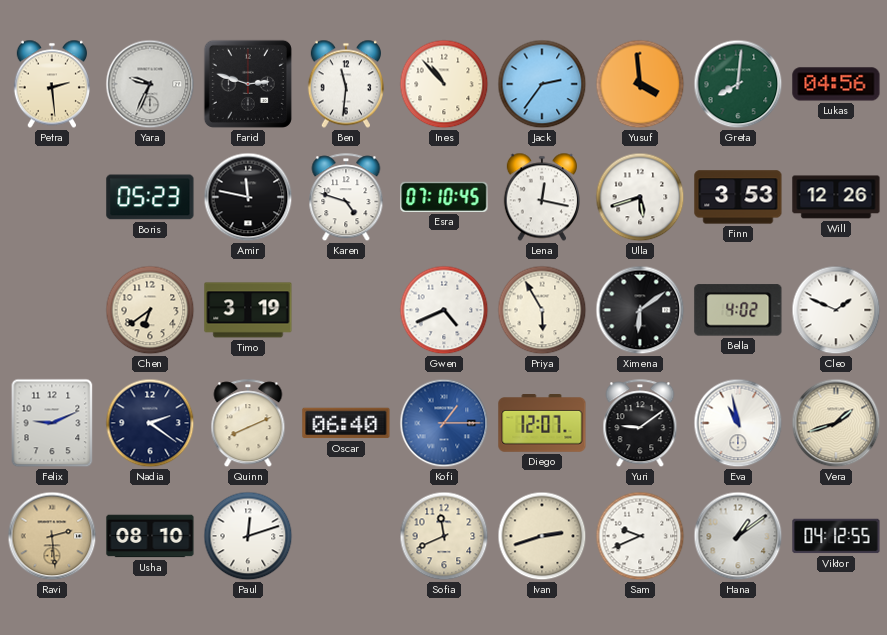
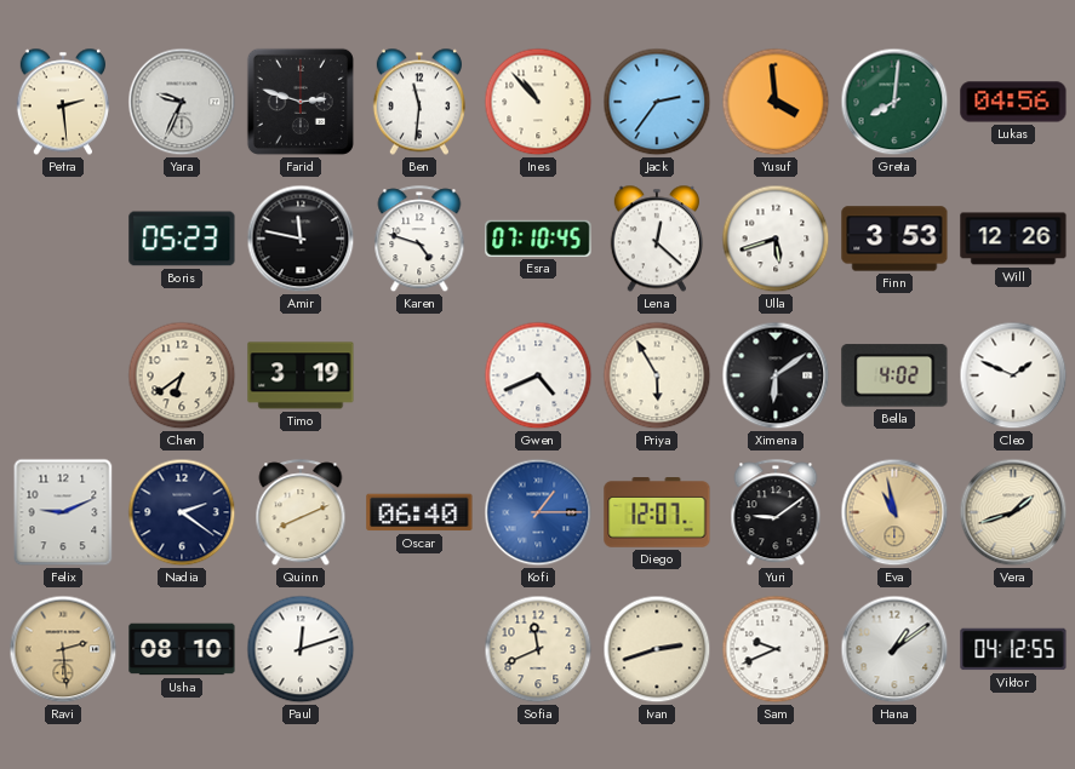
Lena: 12:17 -> 12:22
Eva dial: white -> champagne
